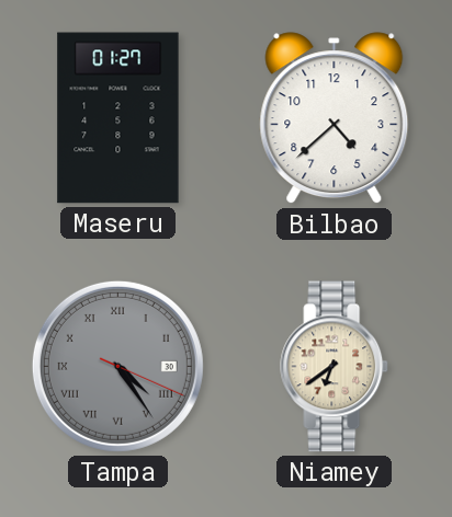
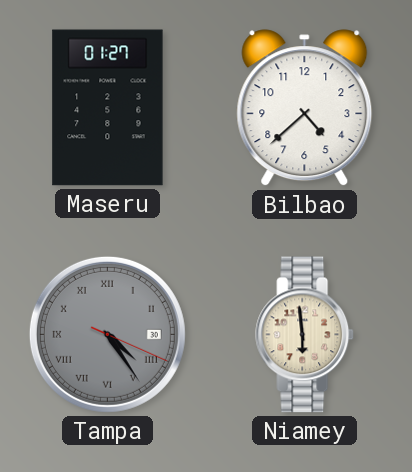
Niamey: 6:39 -> 5:59
